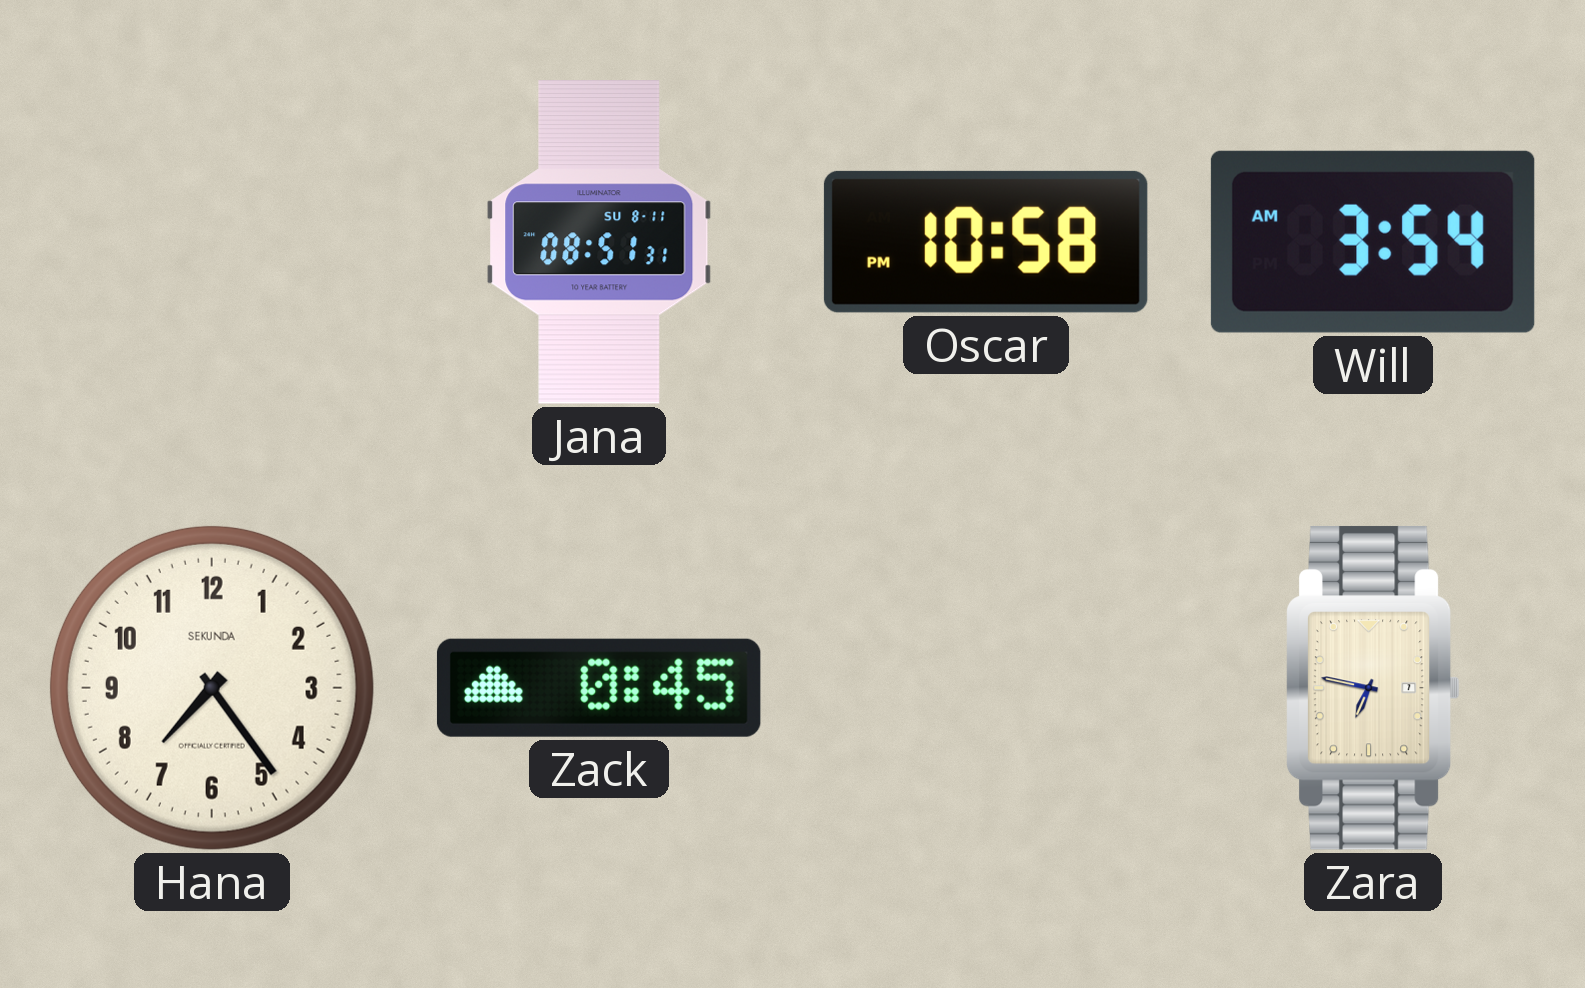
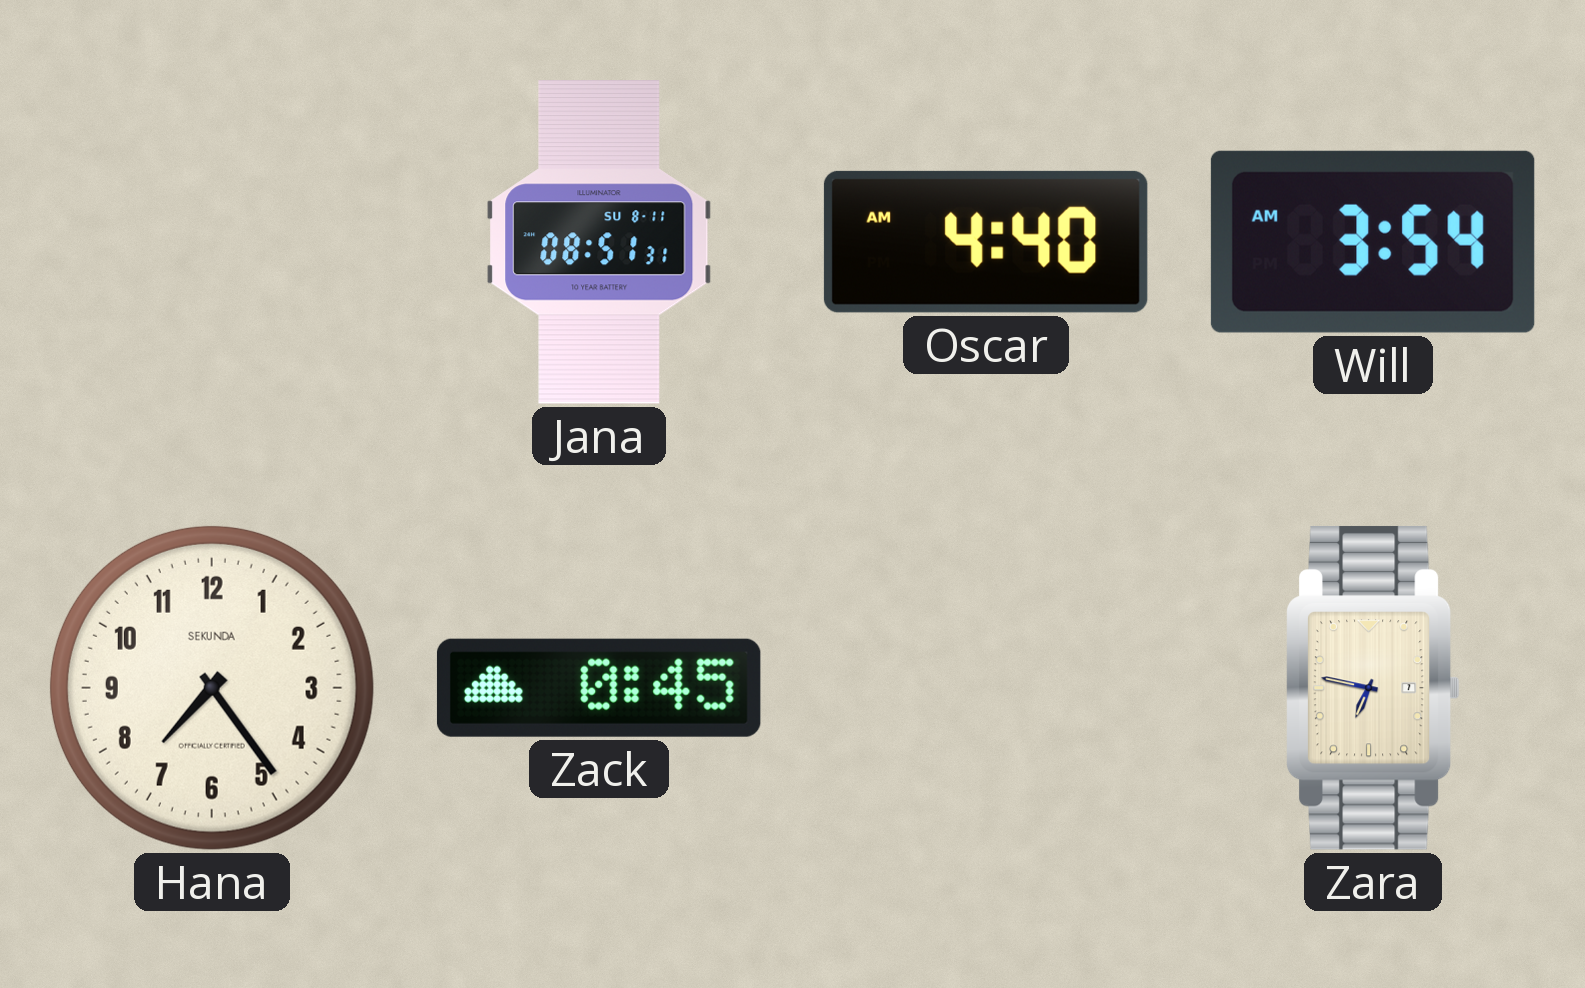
Oscar: 10:58 -> 4:40
